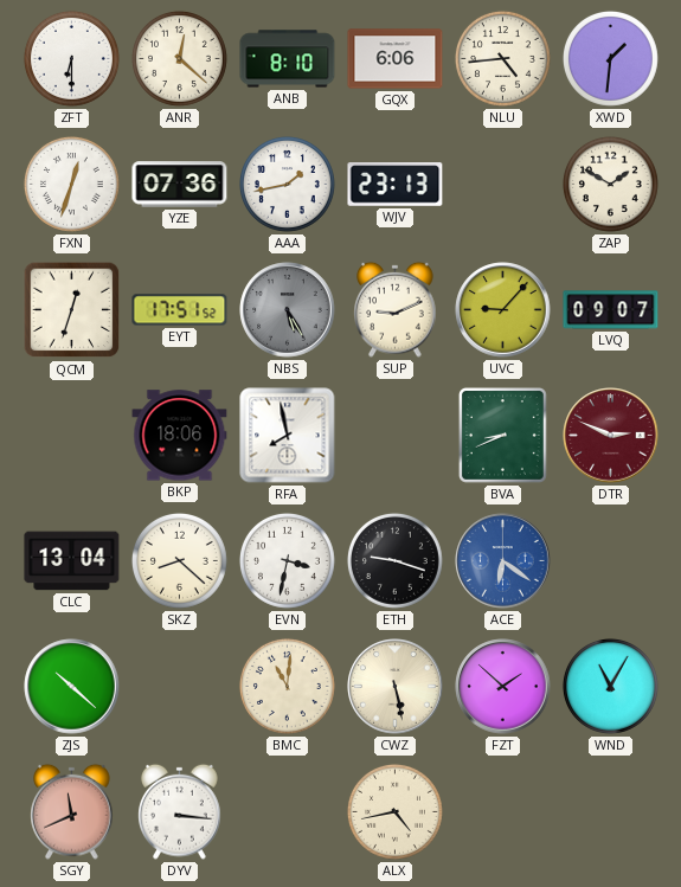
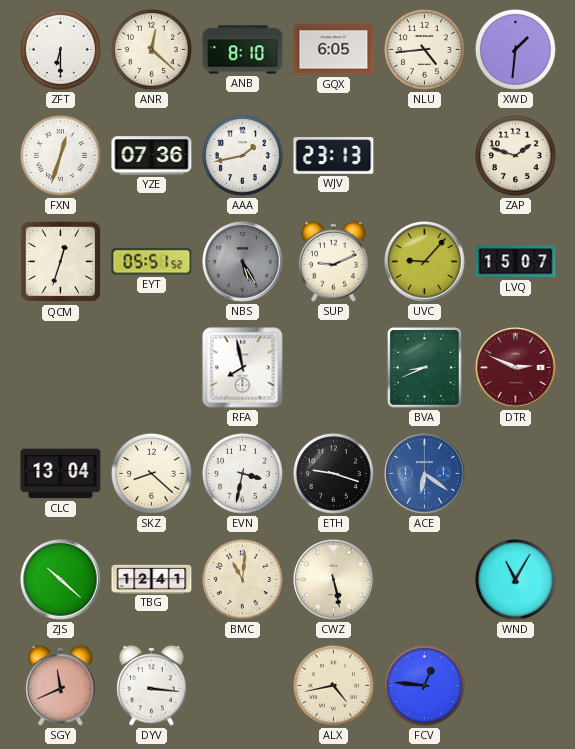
GQX: 6:06 -> 6:05
ZAP: 1:50 -> 1:48
EYT: 17:51 -> 05:51
LVQ: 09:07 -> 15:07
BKP: 18:06 -> none
TBG: none -> 12:41
FZT: 1:52 -> none
FCV: none -> 12:46
